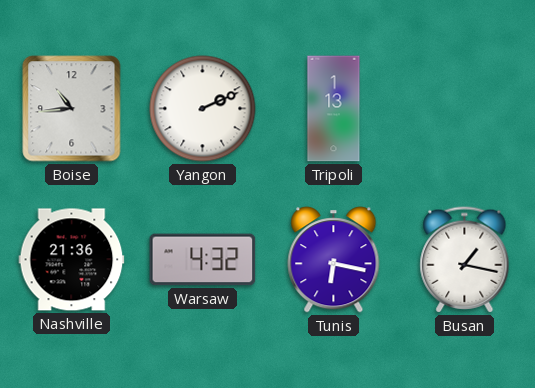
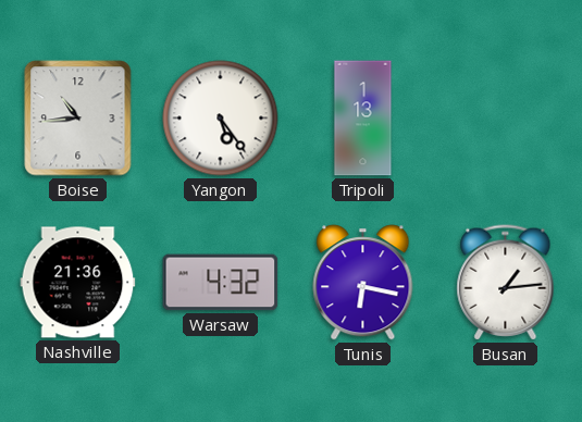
Yangon: 2:11 -> 5:24
Busan: 1:17 -> 1:14
